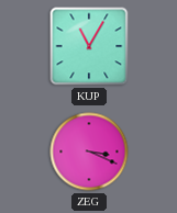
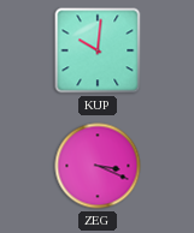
KUP: 11:05 -> 10:01
